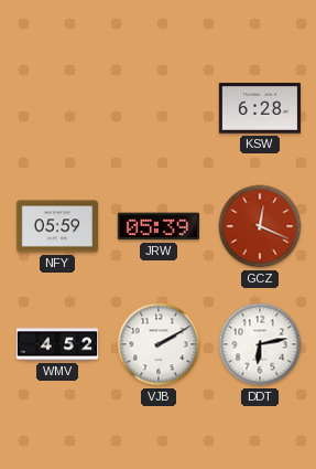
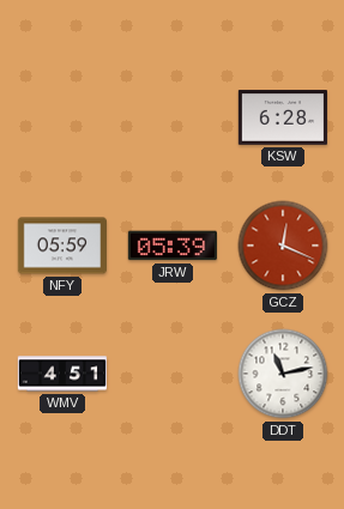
WMV: 4:52 -> 4:51
VJB: 2:10 -> none
DDT: 6:13 -> 11:13
